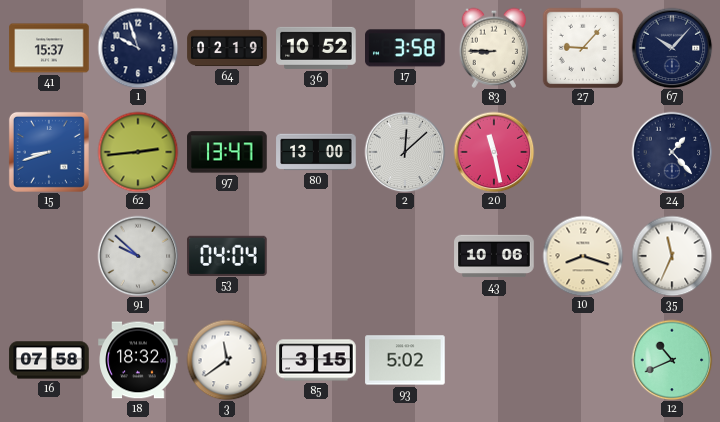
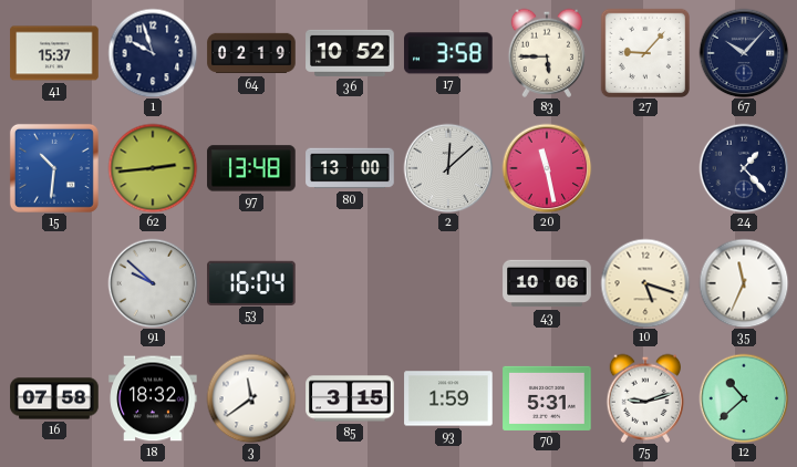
83: 8:45 -> 5:45
15: 8:42 -> 10:31
97: 13:47 -> 13:48
53: 04:04 -> 16:04
10: 8:18 -> 5:18
93: 5:02 -> 1:59
70: none -> 5:31
75: none -> 9:12
12: 10:41 -> 10:38
